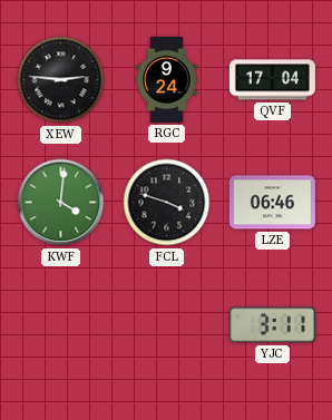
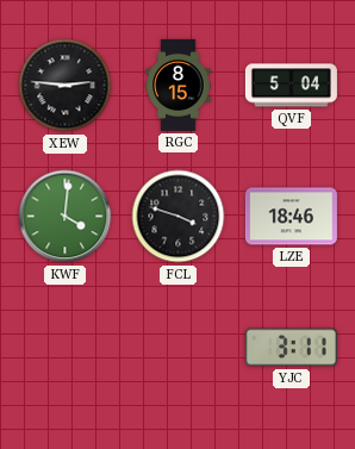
RGC: 9:24 -> 8:15
QVF: 17:04 -> 5:04
LZE: 06:46 -> 18:46
